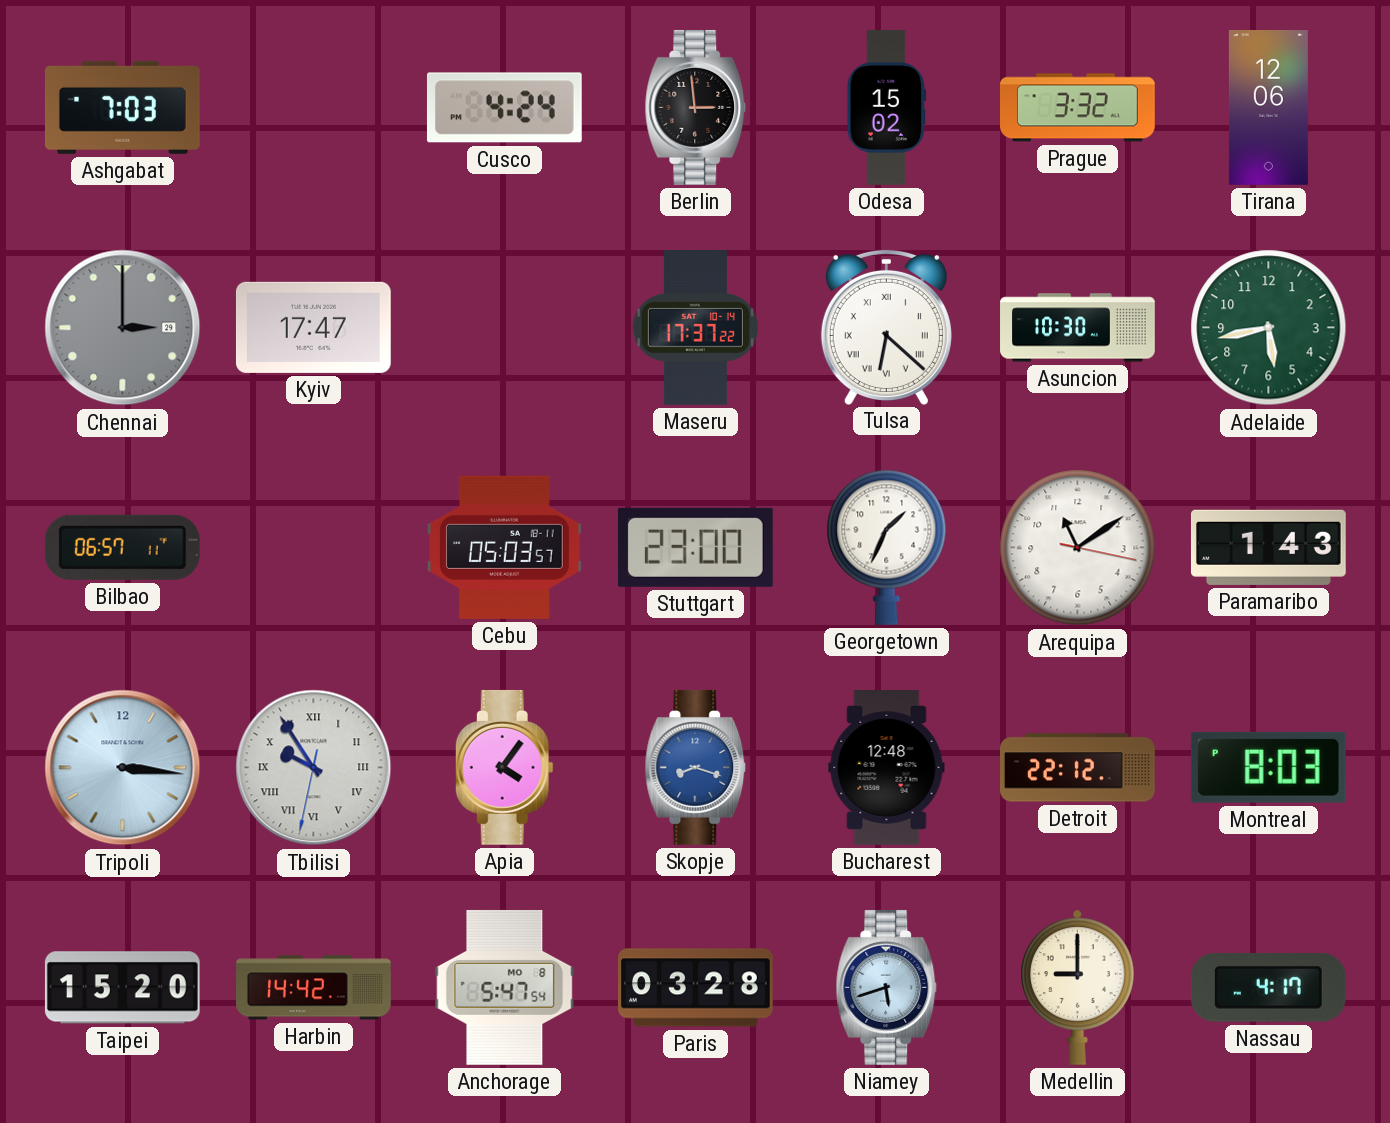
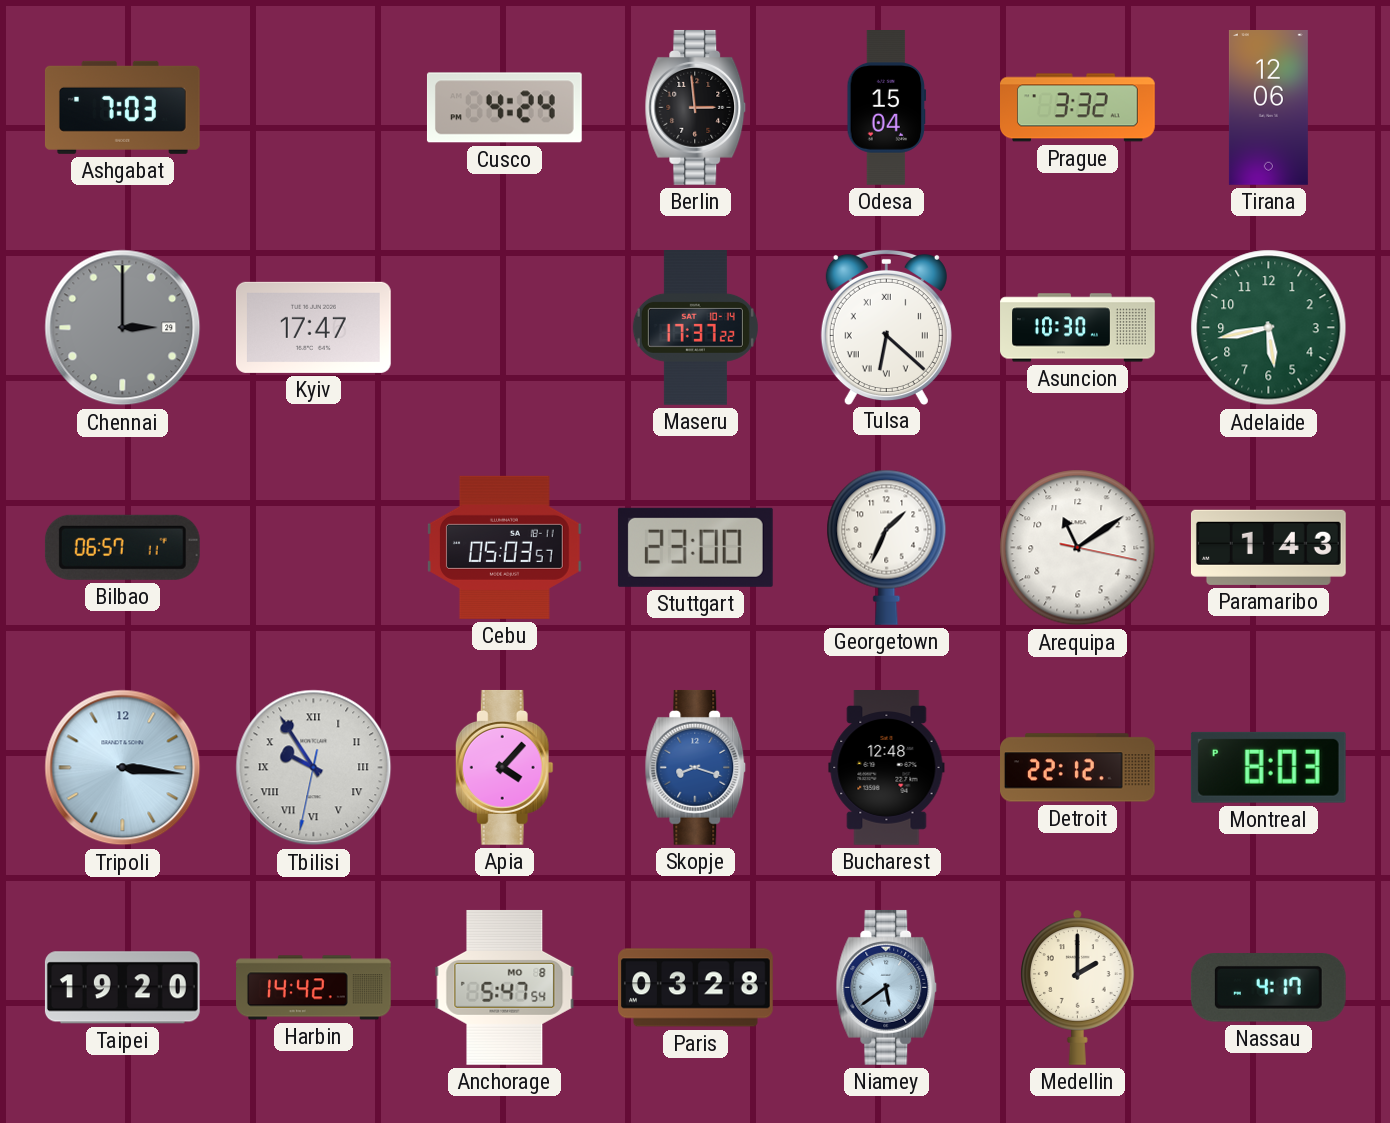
Odesa: 15:02 -> 15:04
Apia: 4:06 -> 4:07
Taipei: 15:20 -> 19:20
Niamey: 5:42 -> 5:39
Medellin: 9:00 -> 2:00
